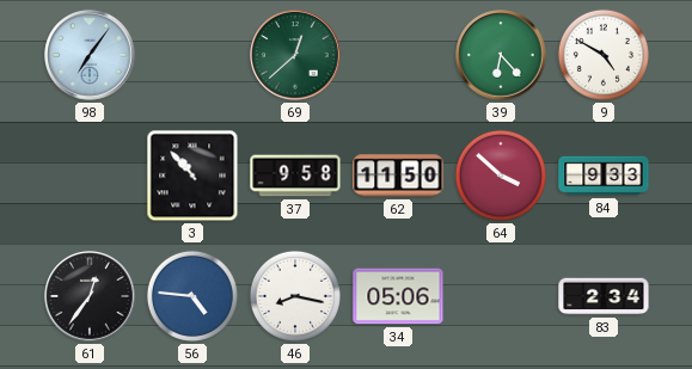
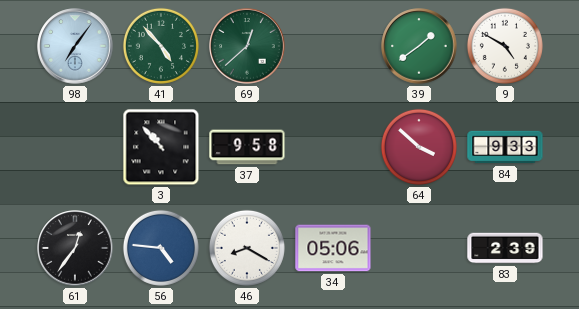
41: none -> 4:53
39: 6:23 -> 1:39
62: 11:50 -> none
46: 8:17 -> 8:20
83: 2:34 -> 2:39
